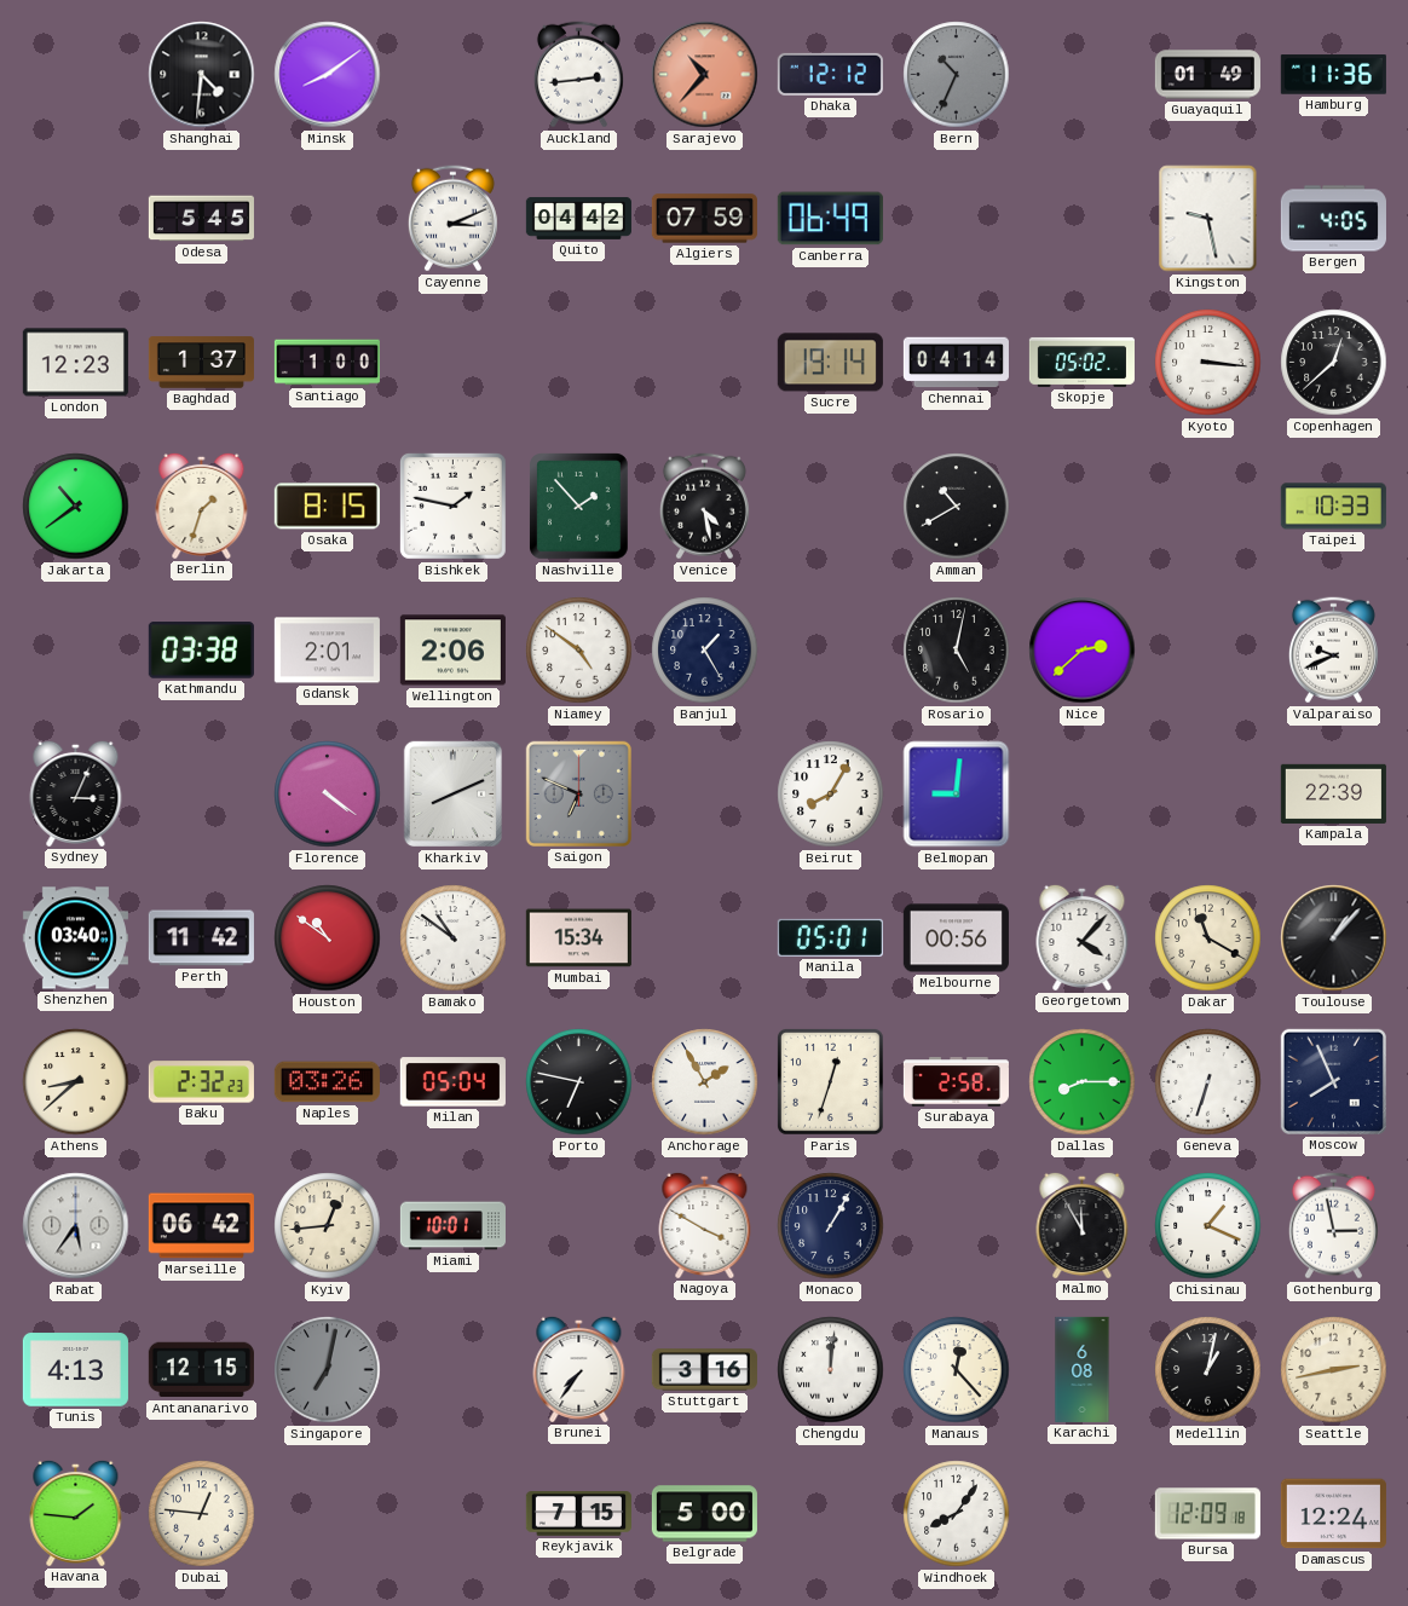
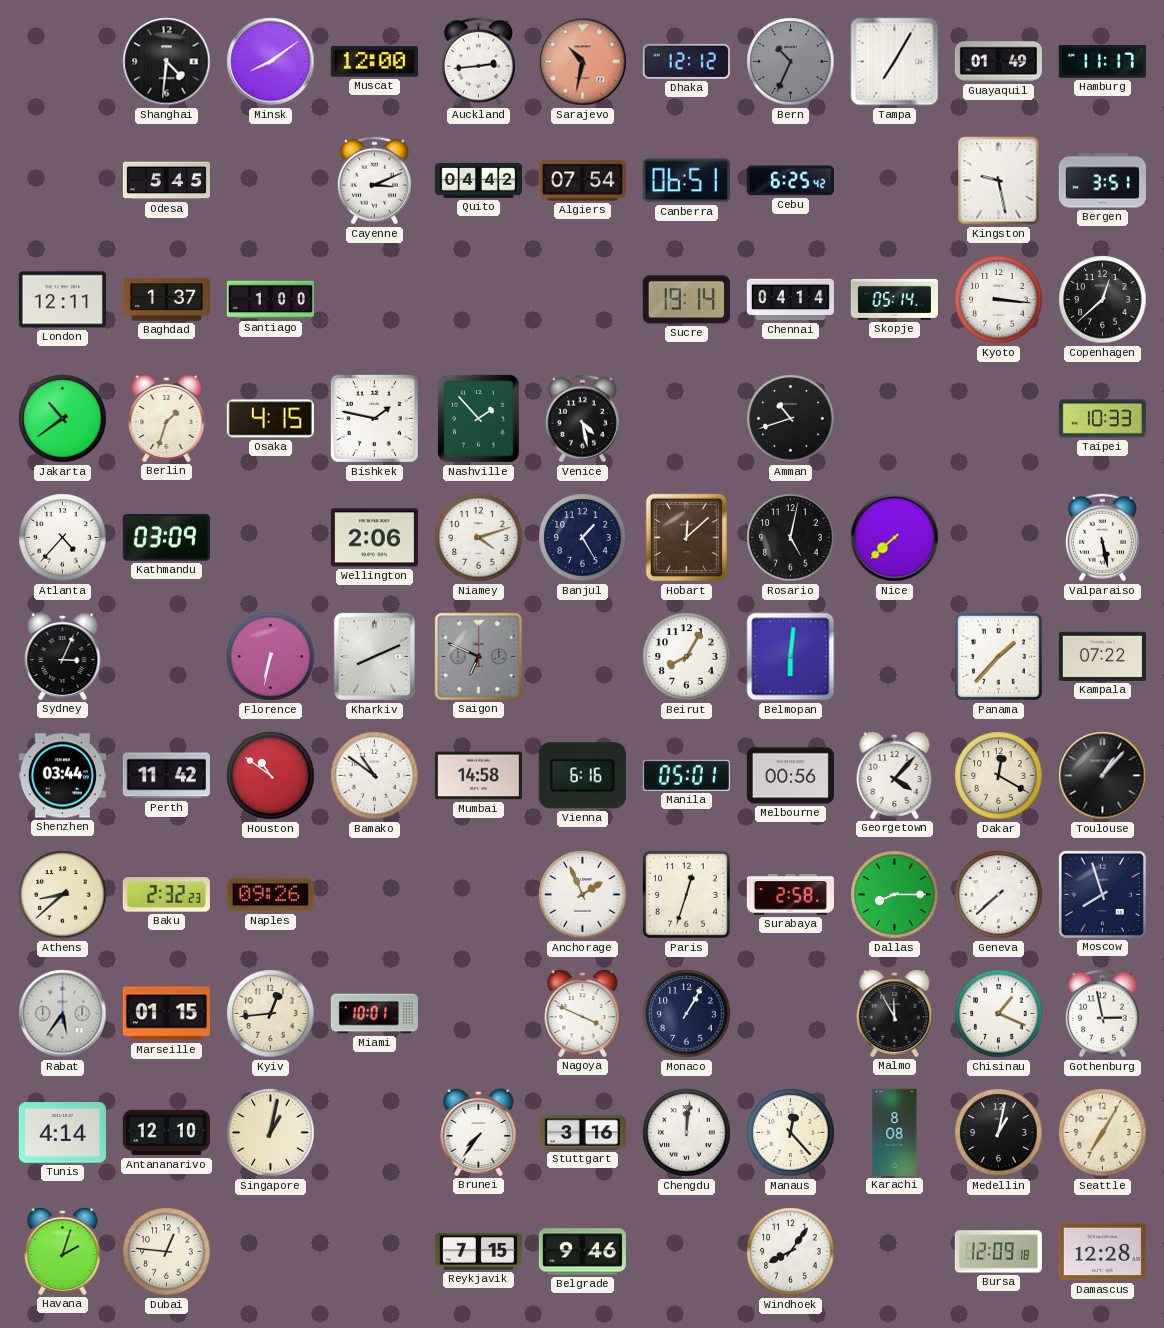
Muscat: none -> 12:00
Sarajevo: 10:37 -> 10:32
Tampa: none -> 7:05
Hamburg: 11:36 -> 11:17
Algiers: 07:59 -> 07:54
Canberra: 06:49 -> 06:51
Cebu: none -> 6:25
Bergen: 4:05 -> 3:51
London: 12:23 -> 12:11
Skopje: 05:02 -> 05:14
Osaka: 8:15 -> 4:15
Amman: 10:40 -> 10:42
Atlanta: none -> 4:37
Kathmandu: 03:38 -> 03:09
Gdansk: 2:01 -> none
Niamey: 4:51 -> 4:12
Hobart: none -> 12:08
Nice: 2:38 -> 7:38
Valparaiso: 9:41 -> 5:28
Florence: 4:21 -> 6:32
Belmopan: 9:01 -> 6:01
Panama: none -> 1:37
Kampala: 22:39 -> 07:22
Shenzhen: 03:40 -> 03:44
Mumbai: 15:34 -> 14:58
Vienna: none -> 6:16
Dakar: 11:20 -> 12:20
Naples: 03:26 -> 09:26
Milan: 05:04 -> none
Porto: 6:47 -> none
Anchorage: 1:55 -> 1:56
Geneva: 6:33 -> 7:38
Moscow: 7:56 -> 7:57
Marseille: 06:42 -> 01:15
Nagoya: 3:50 -> 3:49
Tunis: 4:13 -> 4:14
Antananarivo: 12:15 -> 12:10
Singapore: 7:02 -> 1:02
Singapore dial: grey -> cream
Karachi: 6:08 -> 8:08
Seattle: 2:43 -> 7:05
Havana: 1:46 -> 2:03
Belgrade: 5:00 -> 9:46
Damascus: 12:24 -> 12:28
